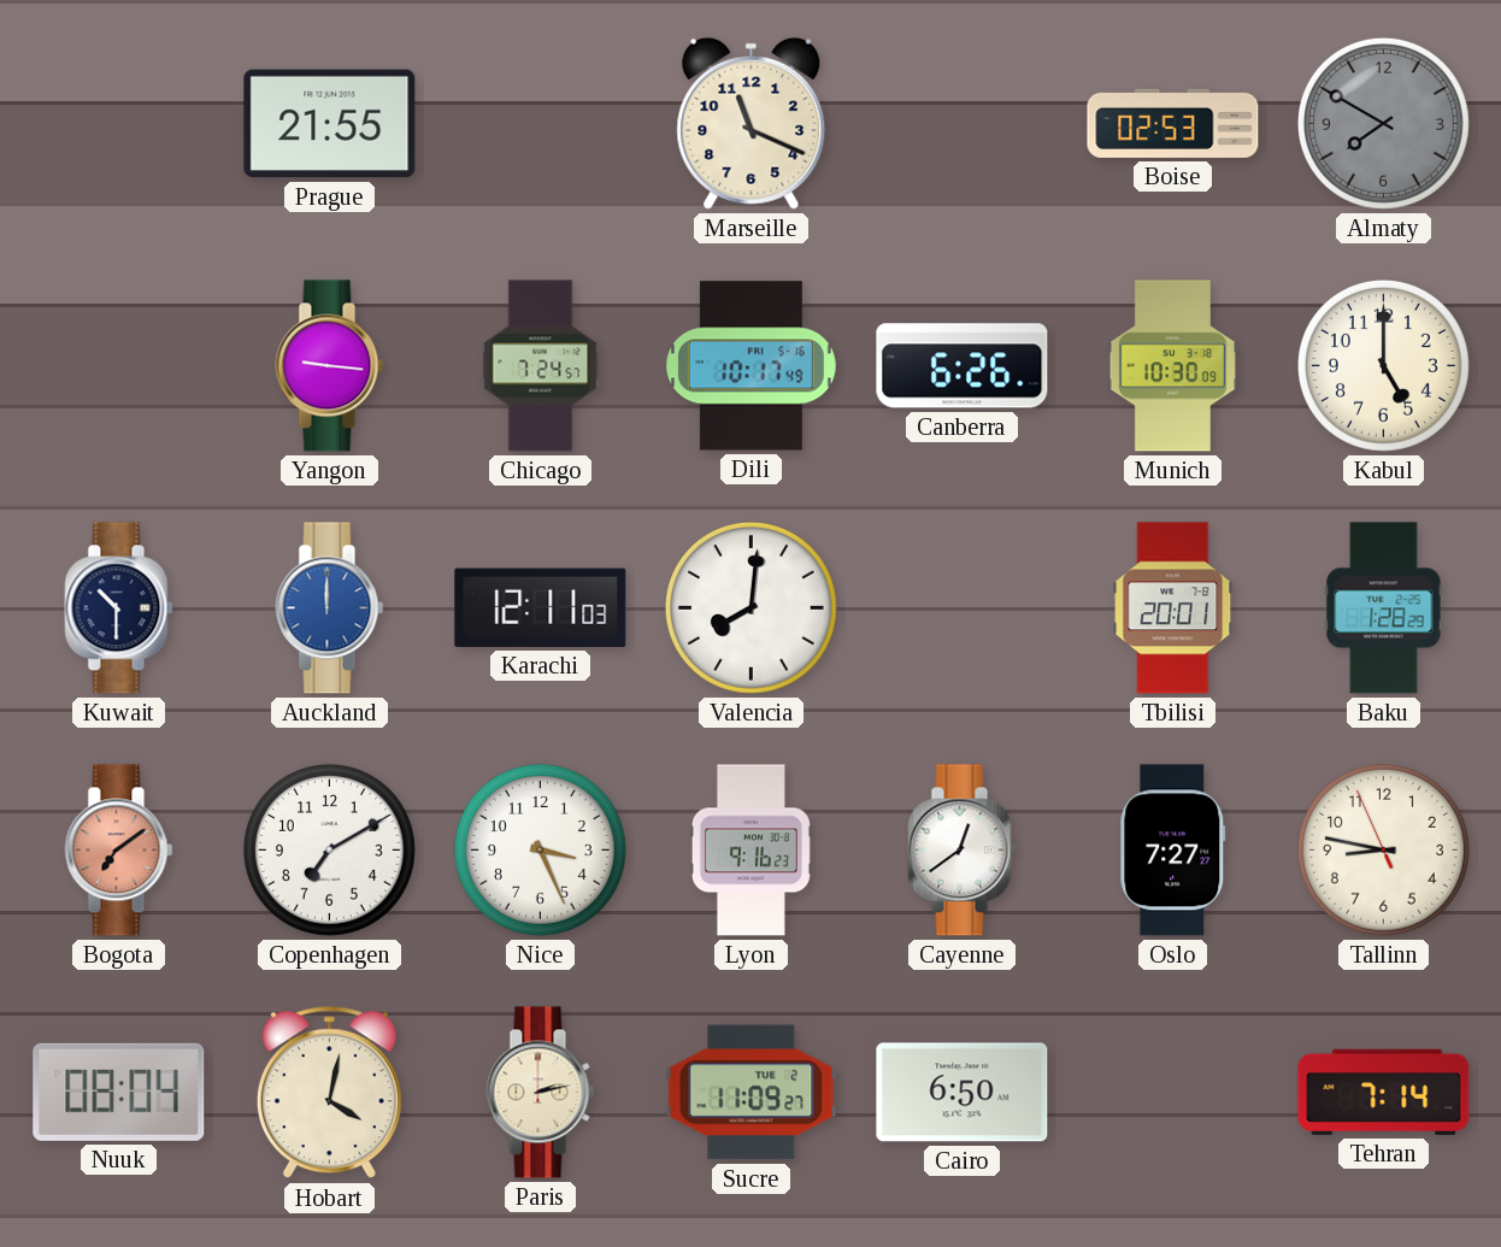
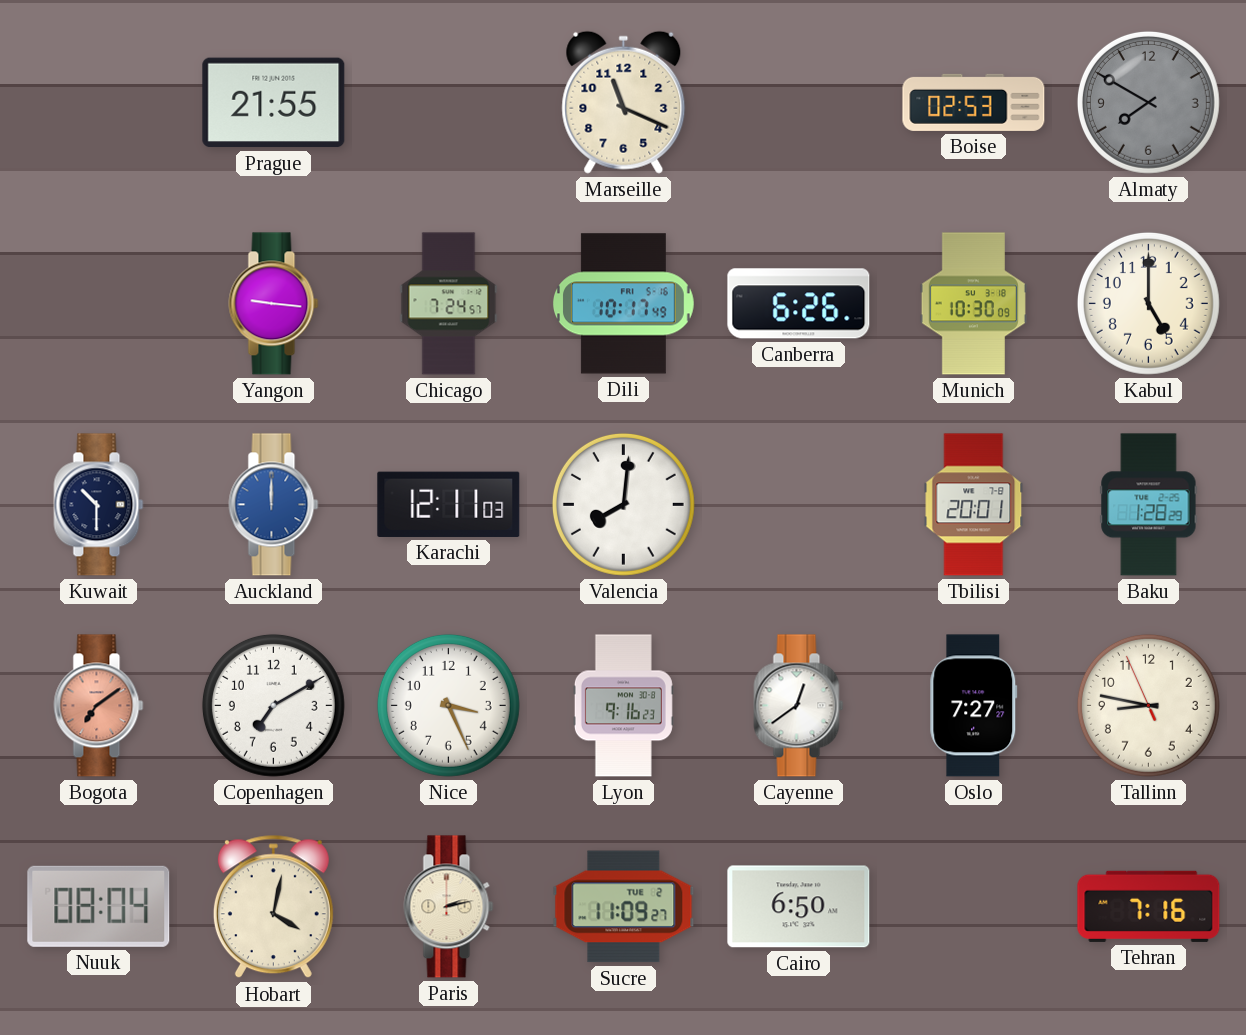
Tehran: 7:14 -> 7:16
